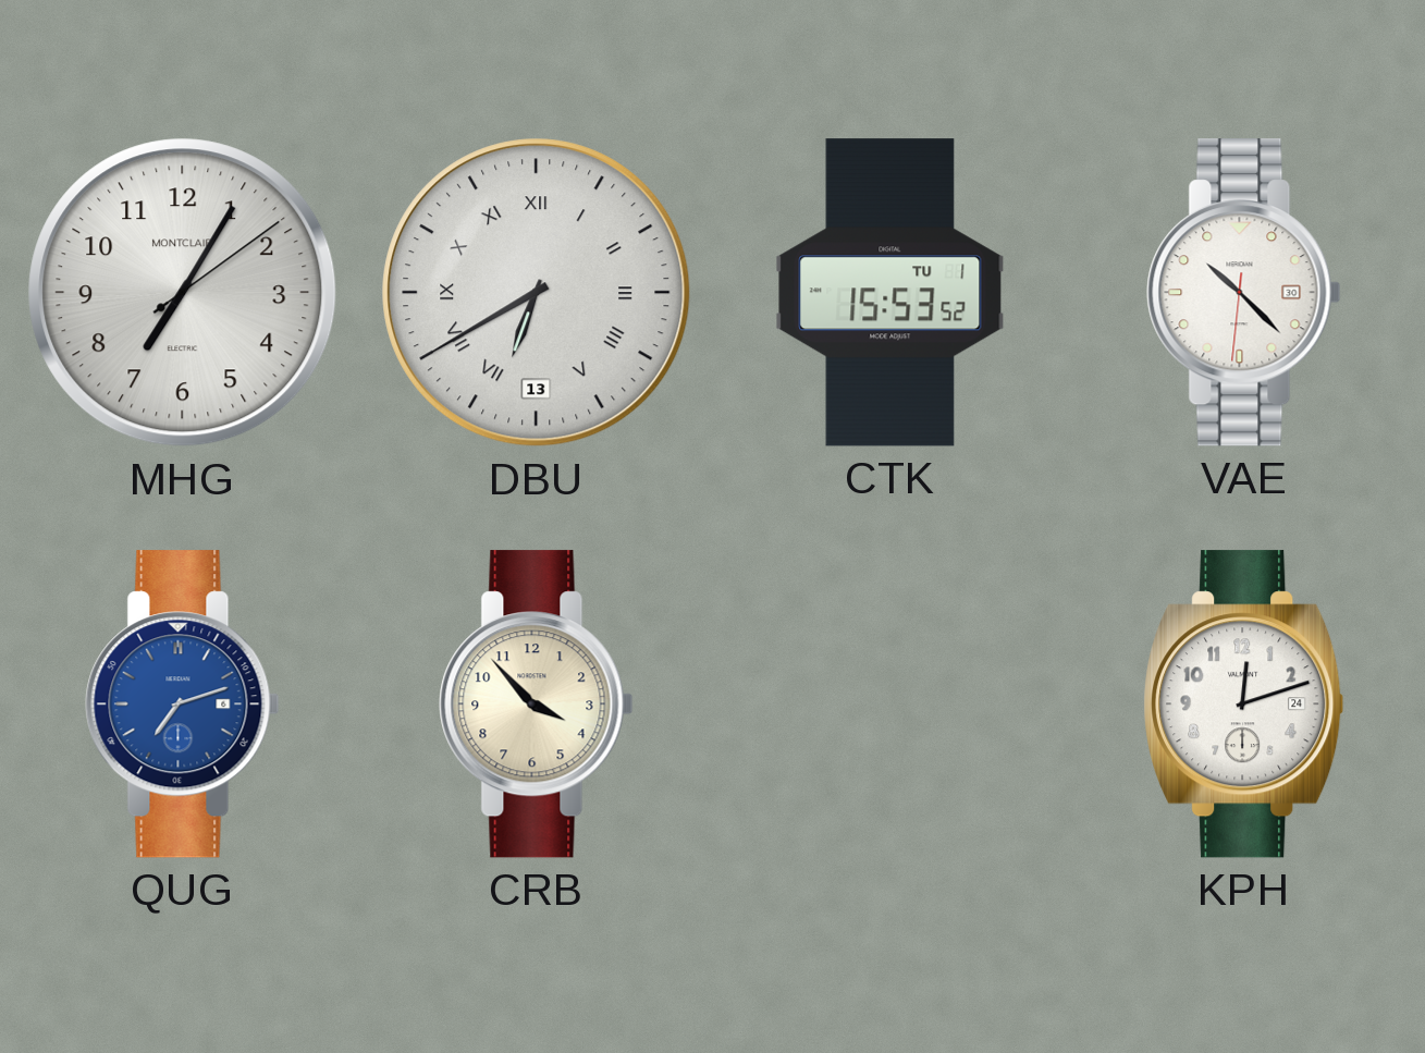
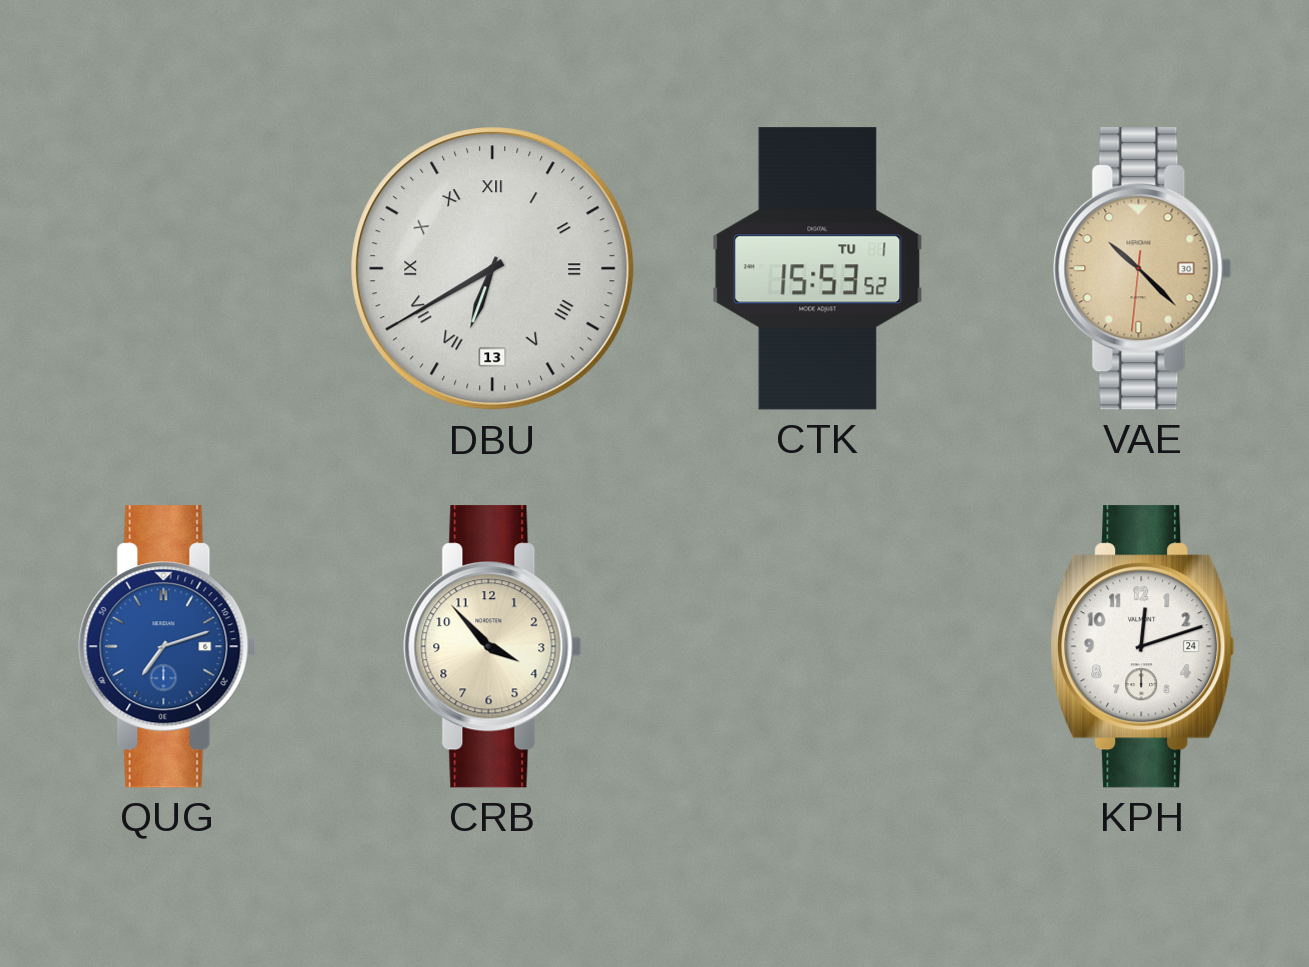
MHG: 7:05 -> none
VAE dial: white -> champagne
